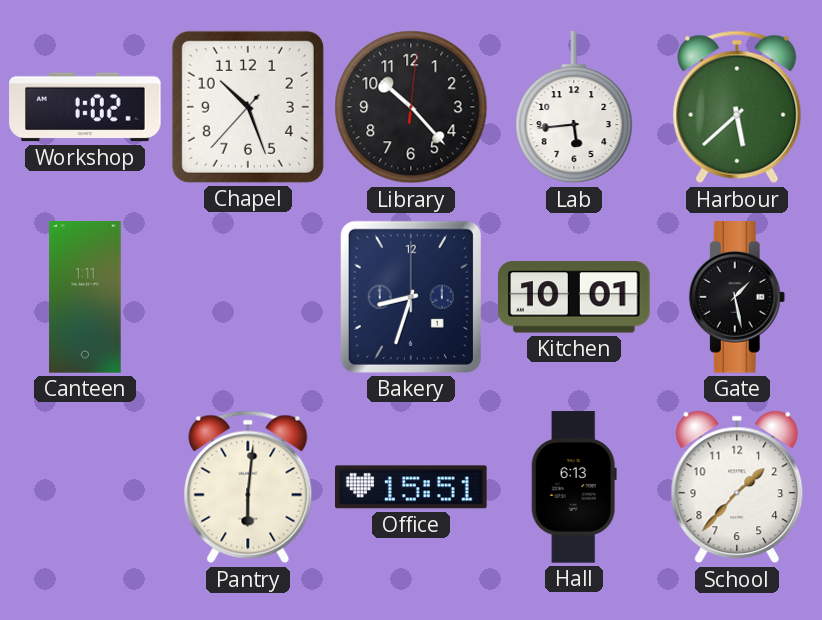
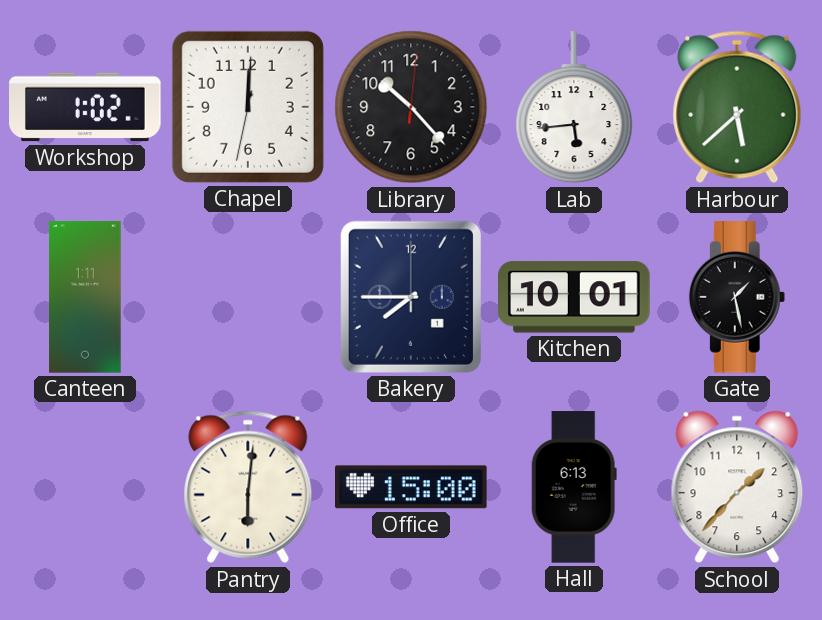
Chapel: 10:26 -> 12:00
Bakery: 8:33 -> 7:45
Office: 15:51 -> 15:00
